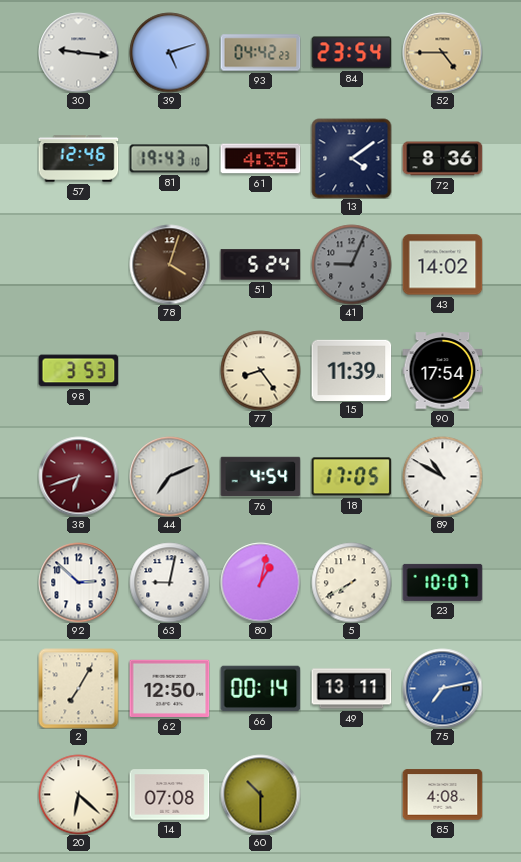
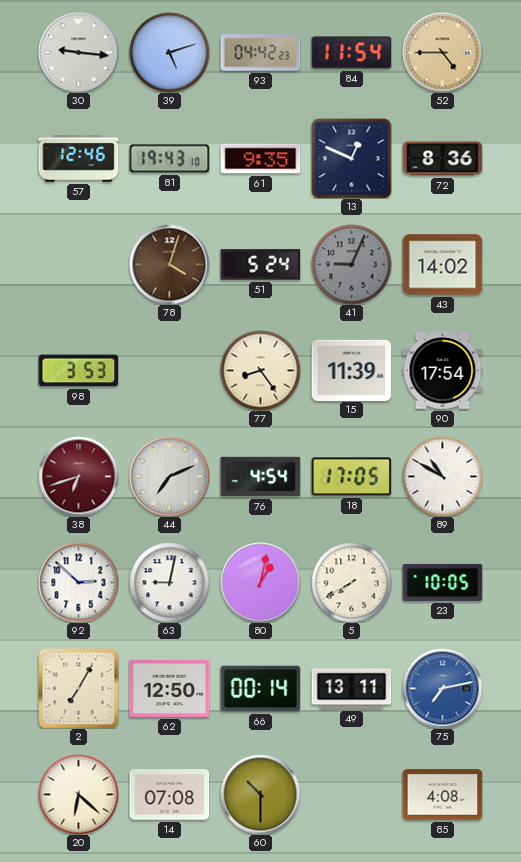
84: 23:54 -> 11:54
61: 4:35 -> 9:35
13: 4:09 -> 12:49
23: 10:07 -> 10:05
